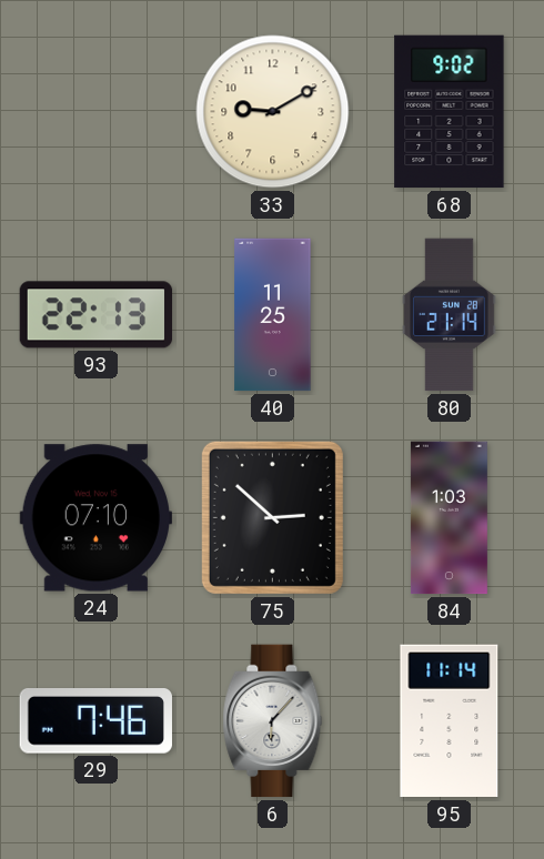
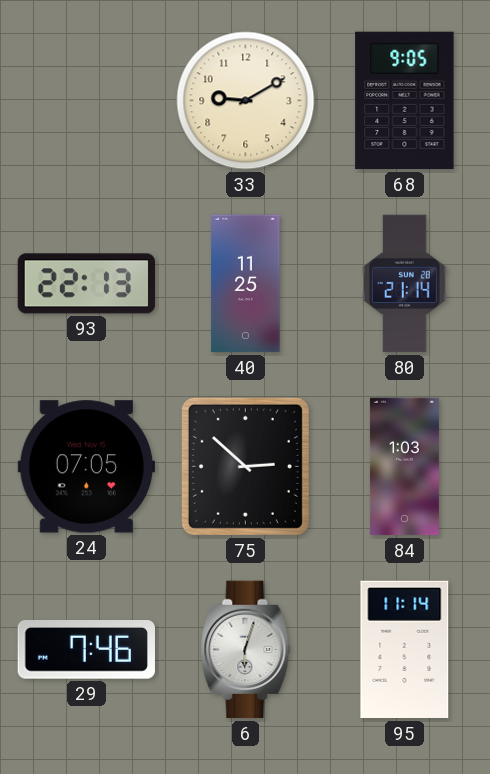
68: 9:02 -> 9:05
24: 07:10 -> 07:05
6: 6:07 -> 6:03
